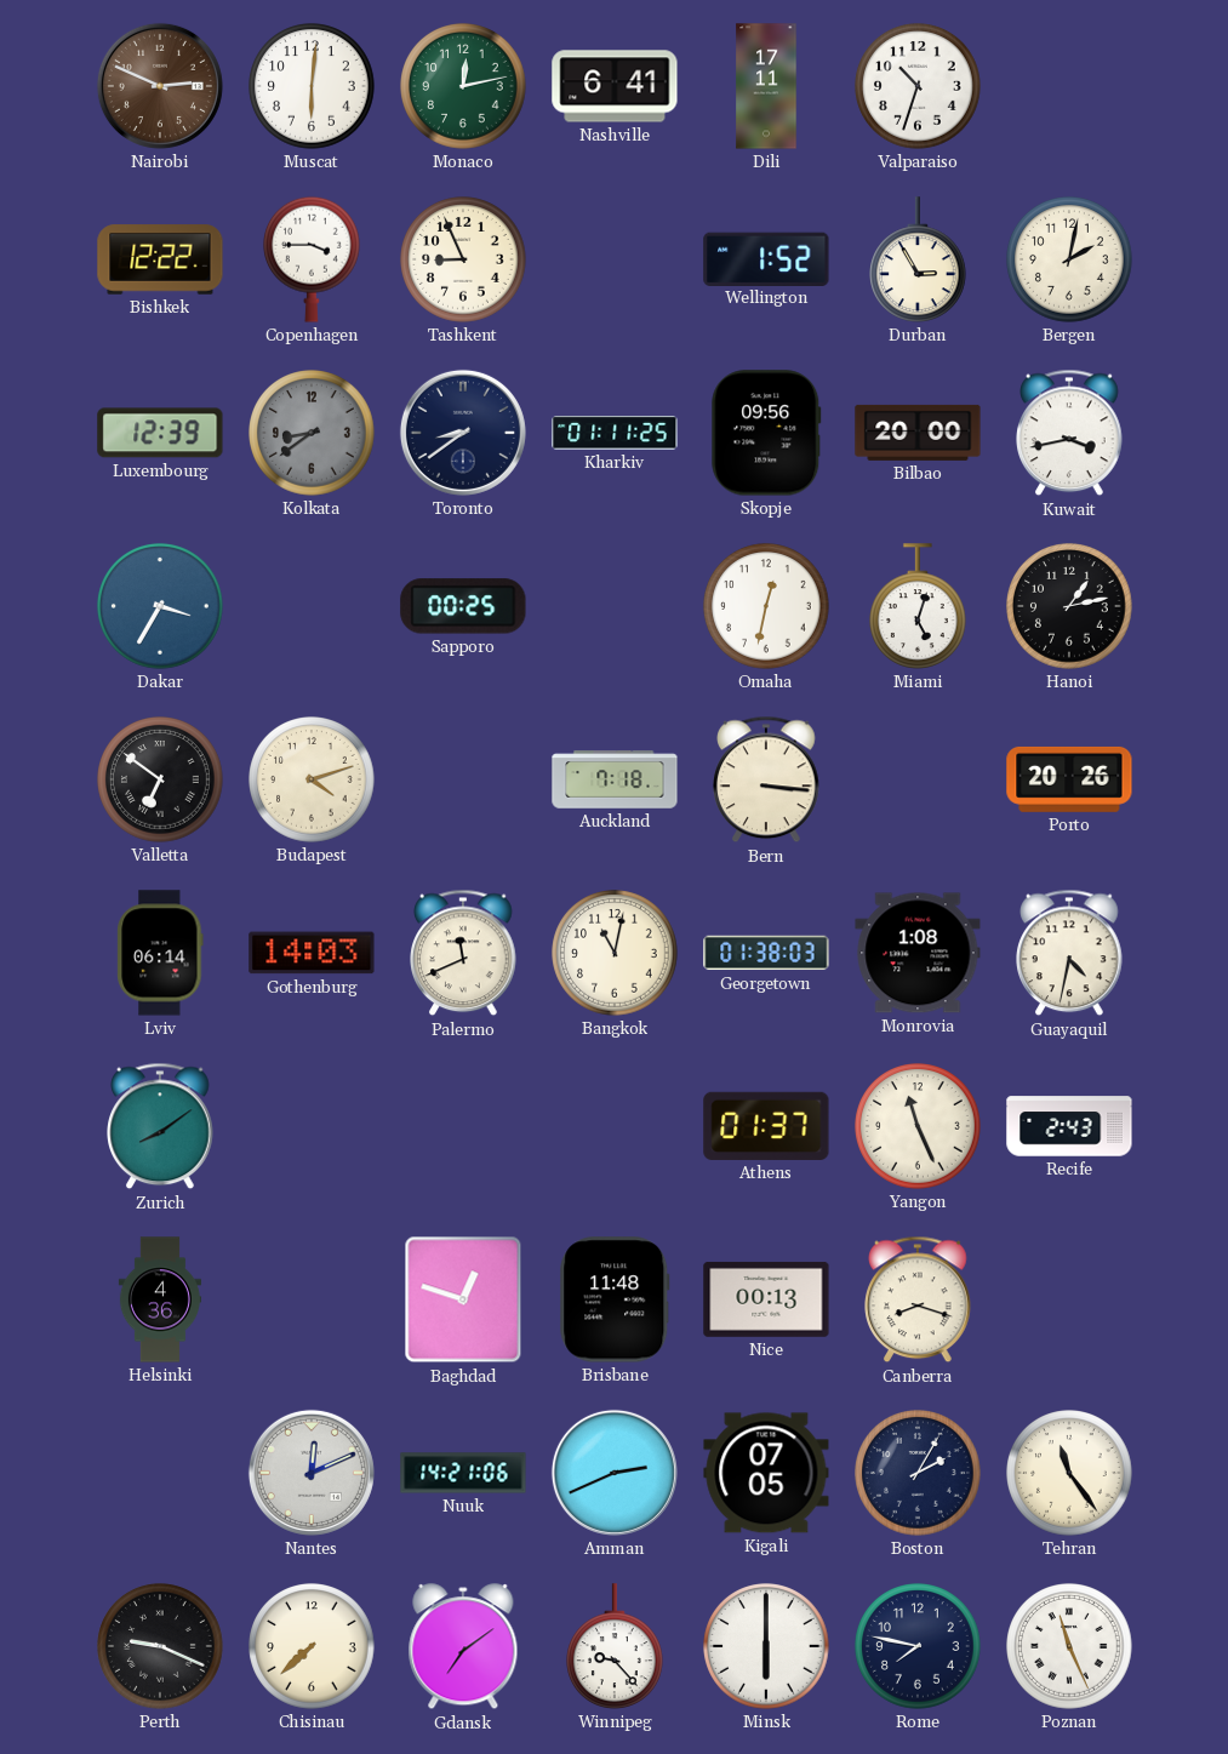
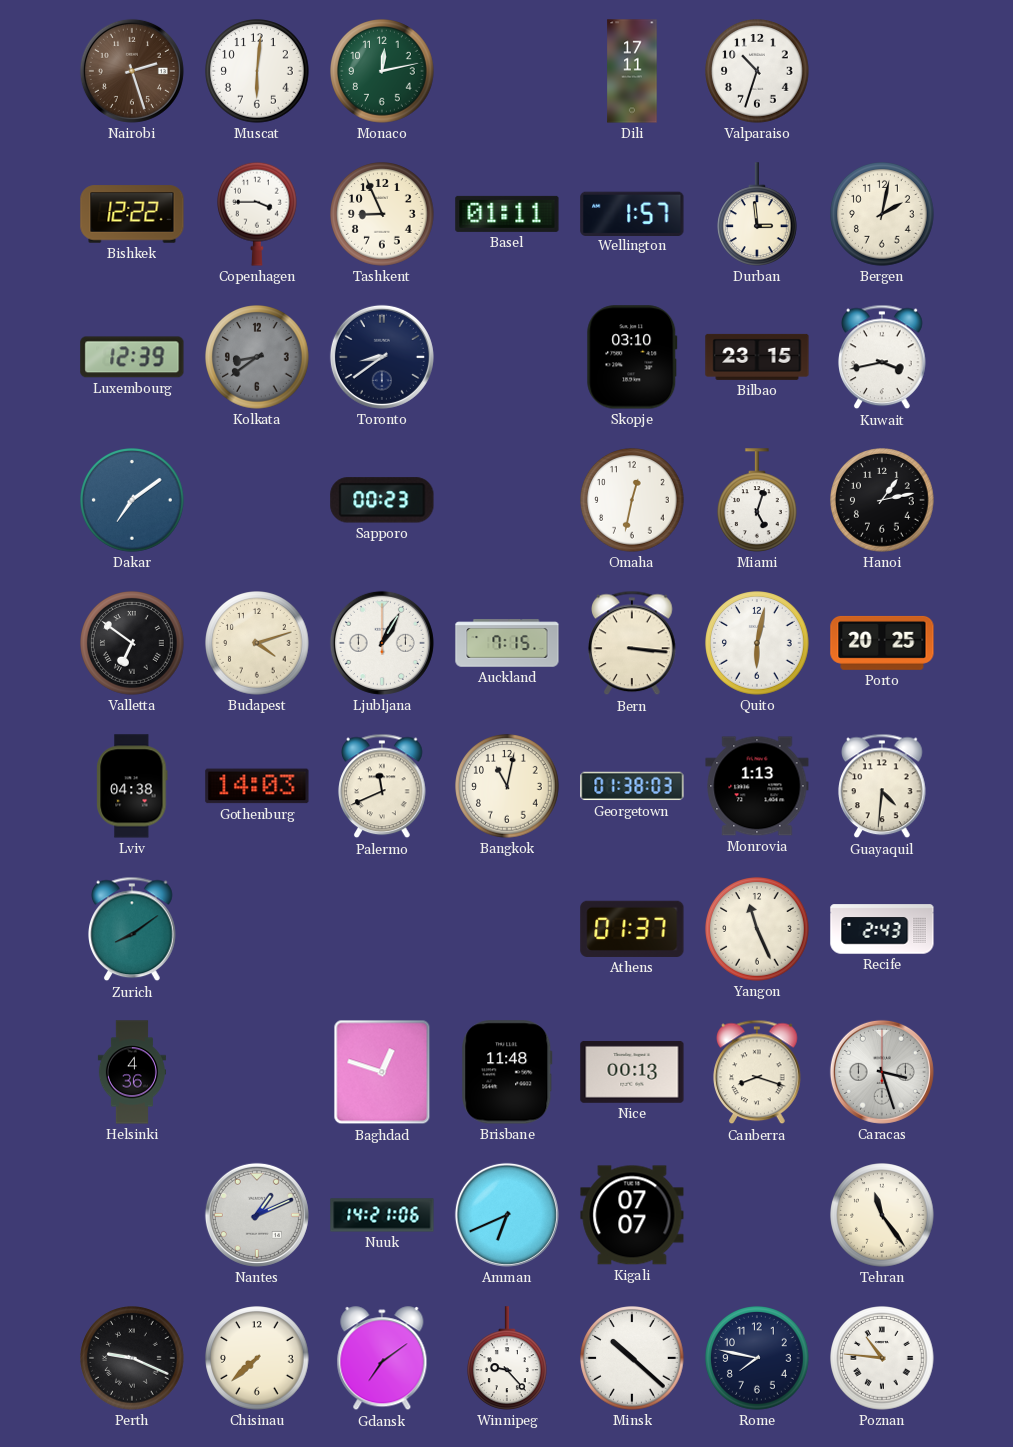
Nairobi: 2:49 -> 2:27
Nashville: 6:41 -> none
Basel: none -> 01:11
Wellington: 1:52 -> 1:57
Durban: 2:55 -> 2:59
Kharkiv: 01:11 -> none
Skopje: 09:56 -> 03:10
Bilbao: 20:00 -> 23:15
Dakar: 3:35 -> 7:09
Sapporo: 00:25 -> 00:23
Ljubljana: none -> 1:05
Auckland: 7:18 -> 7:15
Quito: none -> 6:02
Porto: 20:26 -> 20:25
Lviv: 06:14 -> 04:38
Monrovia: 1:08 -> 1:13
Guayaquil: 4:32 -> 4:31
Caracas: none -> 3:27
Nantes: 12:11 -> 1:11
Amman: 2:41 -> 6:41
Kigali: 07:05 -> 07:07
Boston: 2:05 -> none
Minsk: 6:00 -> 10:22
Poznan: 11:26 -> 10:46
